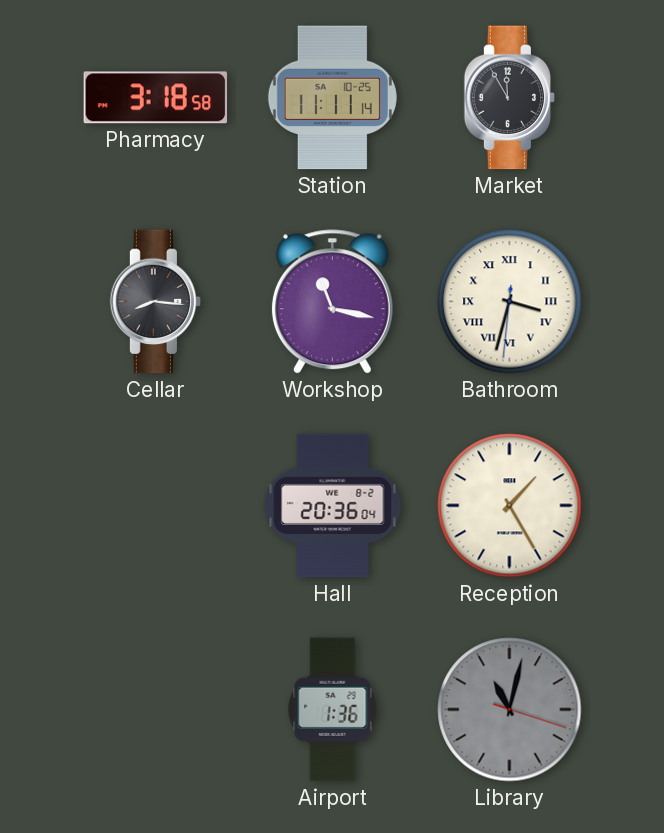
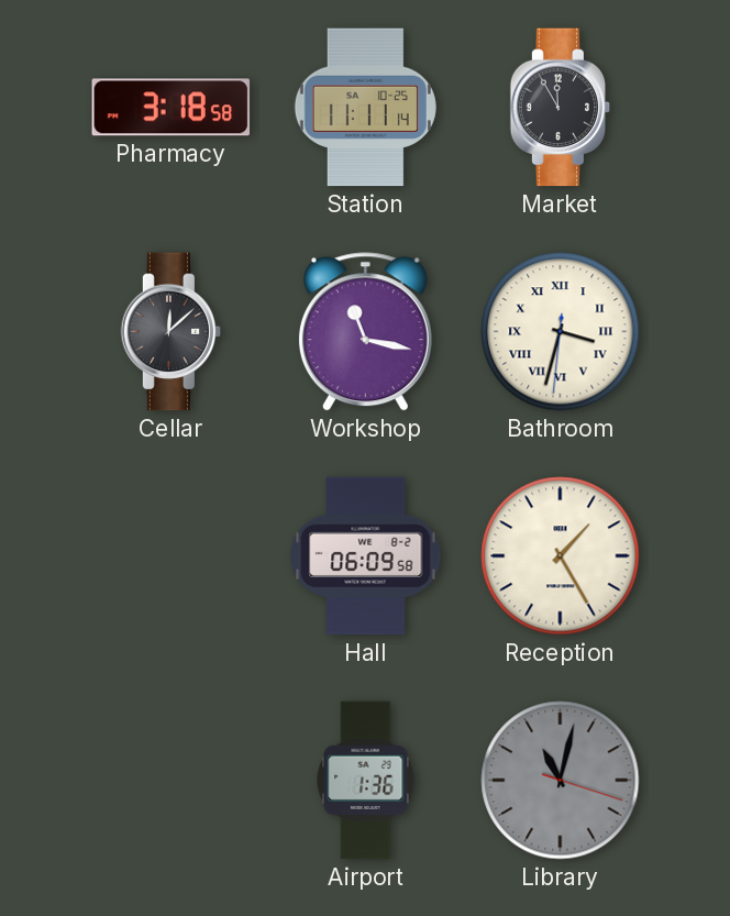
Cellar: 8:16 -> 12:08
Hall: 20:36 -> 06:09
